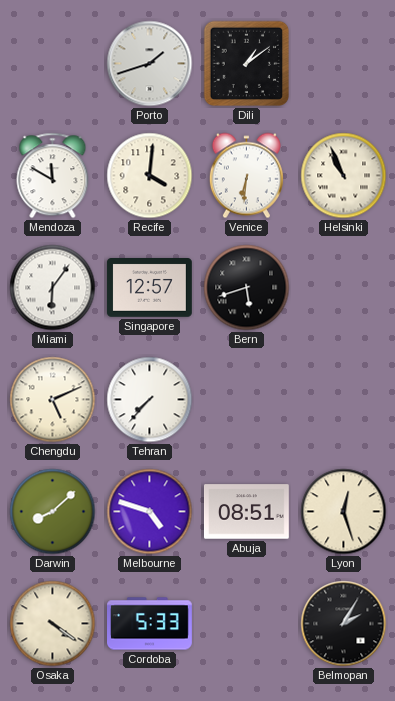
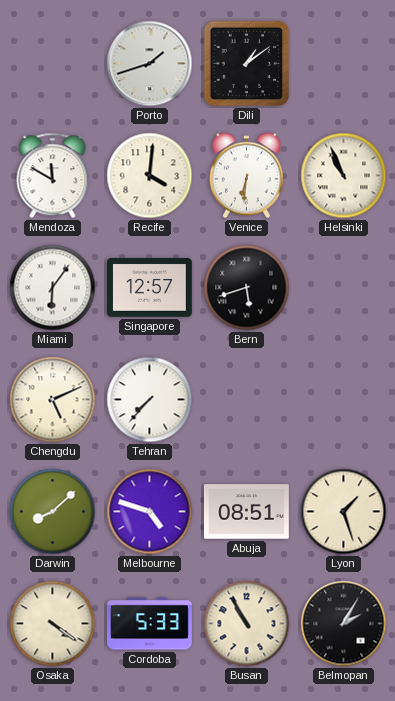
Lyon: 12:27 -> 1:27
Busan: none -> 10:55
